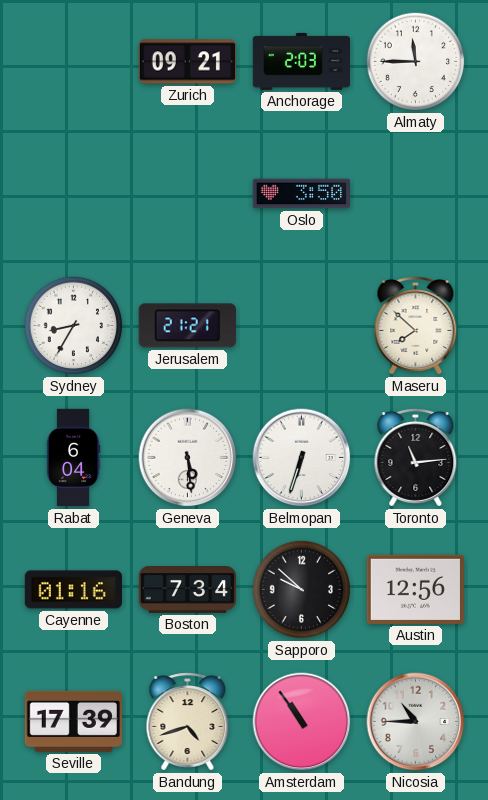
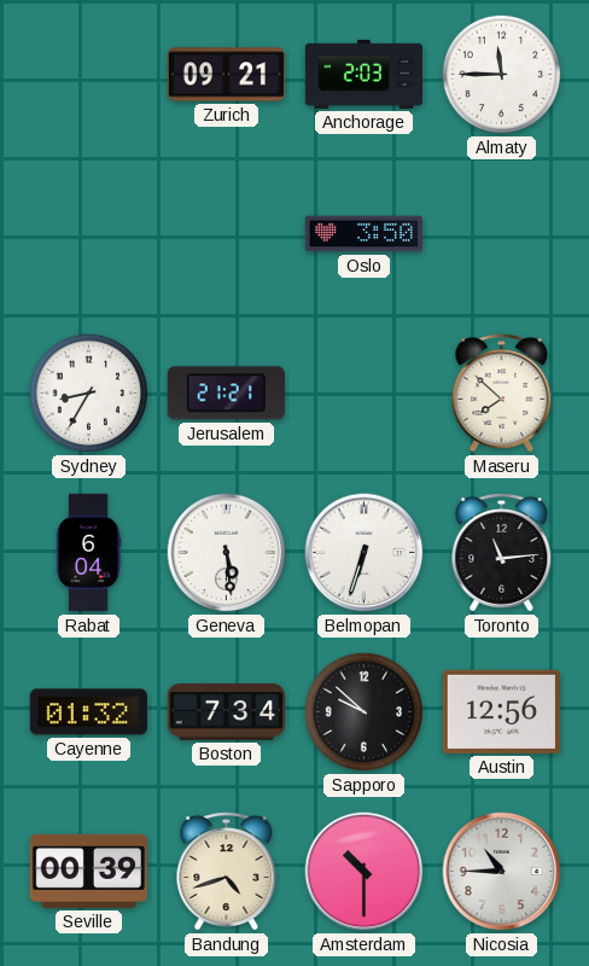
Cayenne: 01:16 -> 01:32
Seville: 17:39 -> 00:39
Amsterdam: 10:54 -> 10:30
